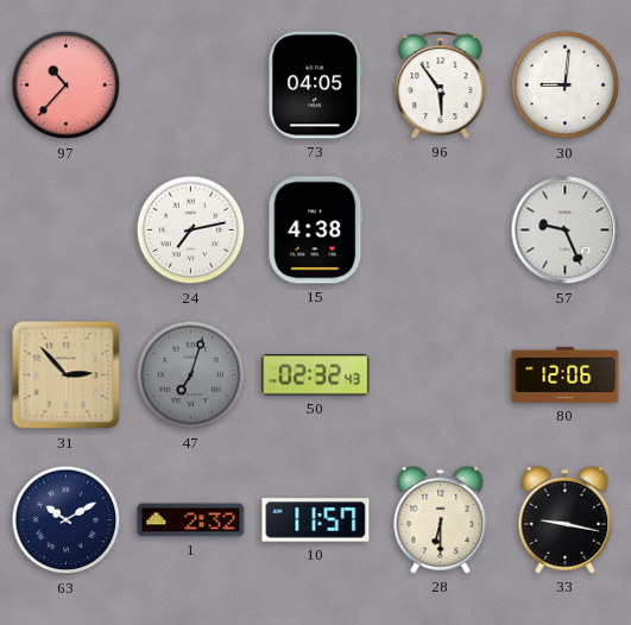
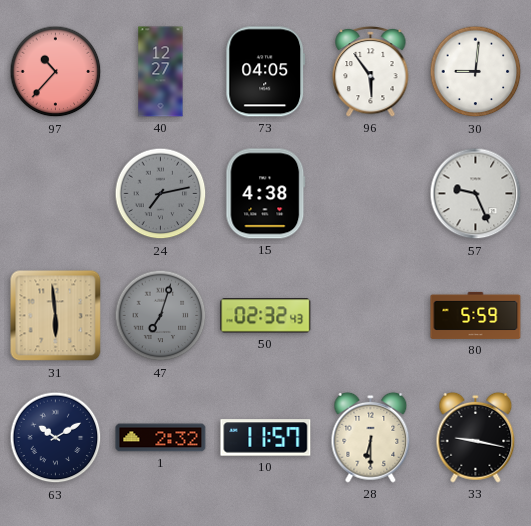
40: none -> 12:27
24 dial: white -> grey
31: 2:53 -> 5:59
80: 12:06 -> 5:59
